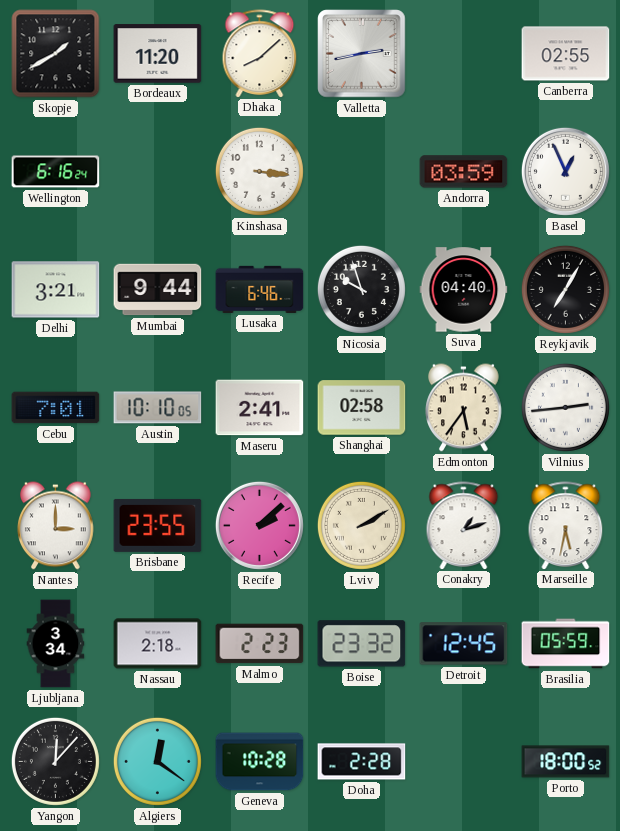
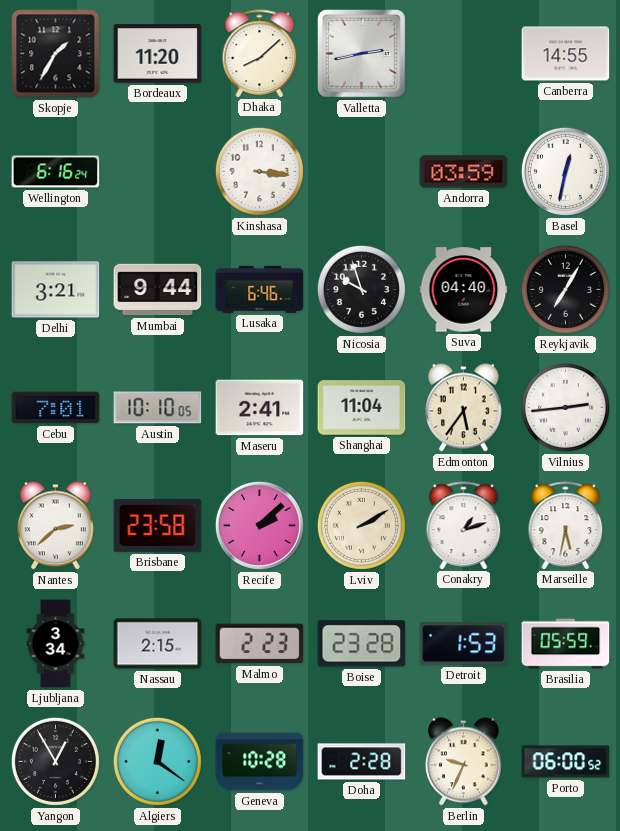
Skopje: 1:40 -> 1:35
Canberra: 02:55 -> 14:55
Basel: 12:56 -> 12:32
Shanghai: 02:58 -> 11:04
Nantes: 3:00 -> 2:38
Brisbane: 23:55 -> 23:58
Nassau: 2:18 -> 2:15
Boise: 23:32 -> 23:28
Detroit: 12:45 -> 1:53
Yangon: 12:07 -> 12:55
Berlin: none -> 9:34
Porto: 18:00 -> 06:00
